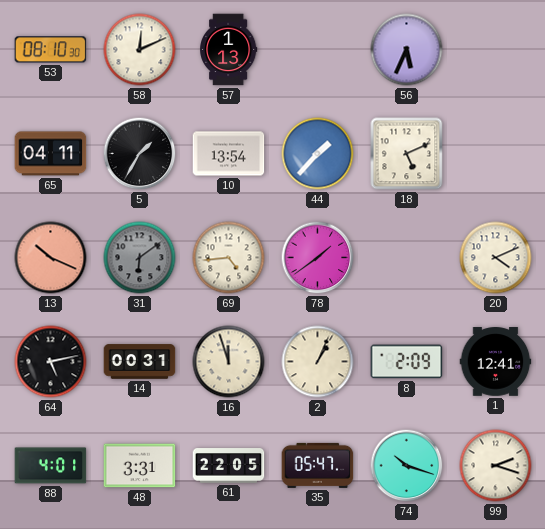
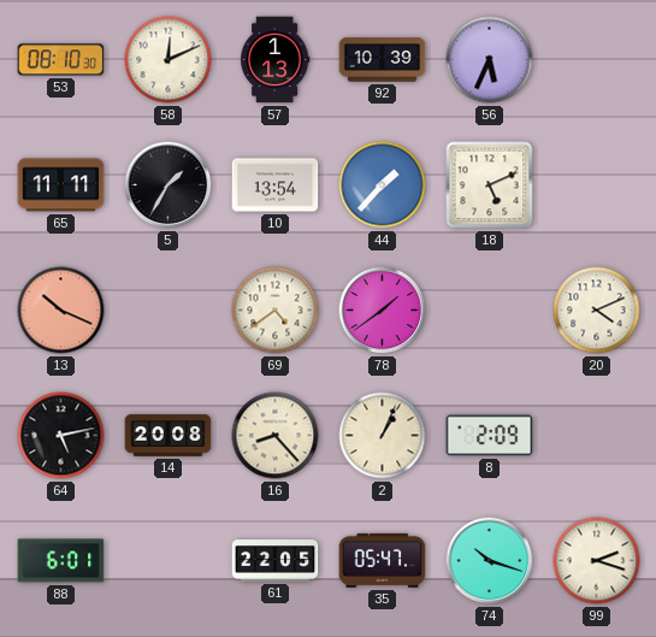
92: none -> 10:39
65: 04:11 -> 11:11
31: 6:09 -> none
69: 4:44 -> 4:39
14: 00:31 -> 20:08
16: 11:57 -> 8:23
1: 12:41 -> none
88: 4:01 -> 6:01
48: 3:31 -> none
